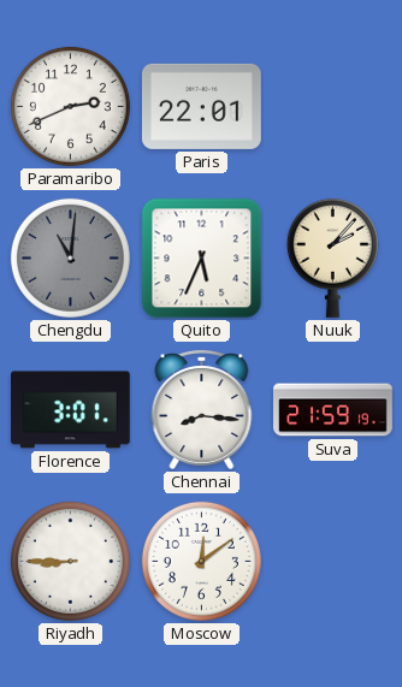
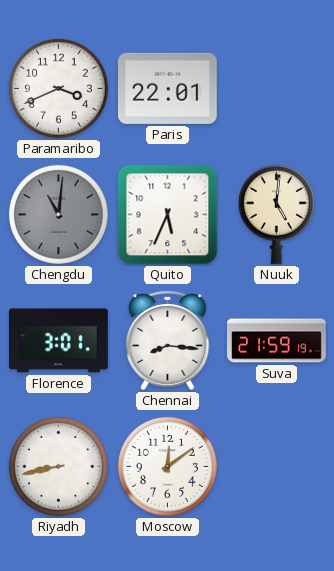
Paramaribo: 2:41 -> 3:41
Nuuk: 2:07 -> 5:01
Riyadh: 8:45 -> 8:43
